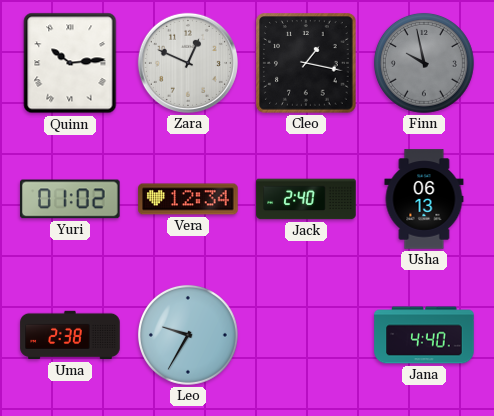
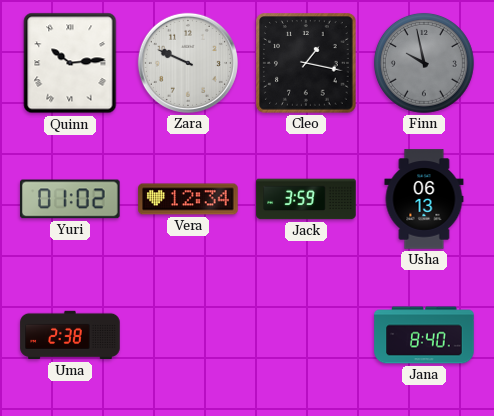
Zara: 12:49 -> 9:49
Jack: 2:40 -> 3:59
Leo: 9:35 -> none
Jana: 4:40 -> 8:40
